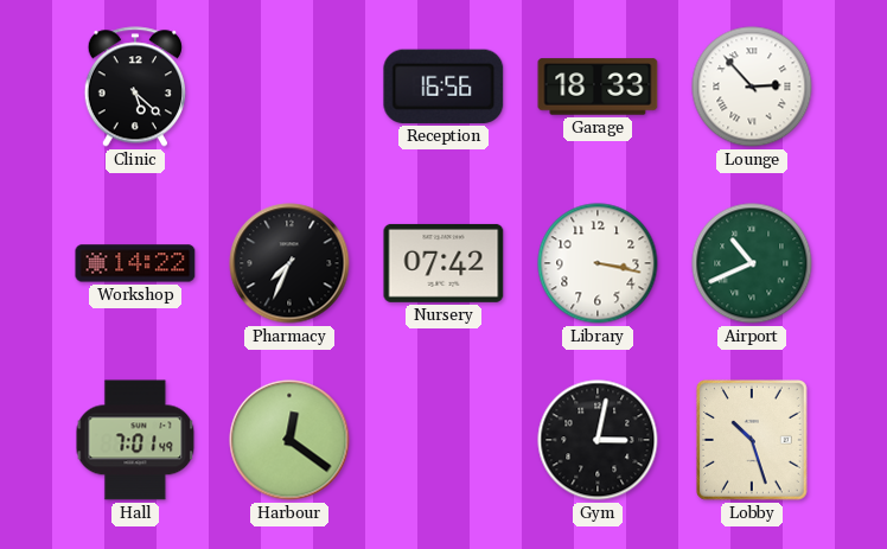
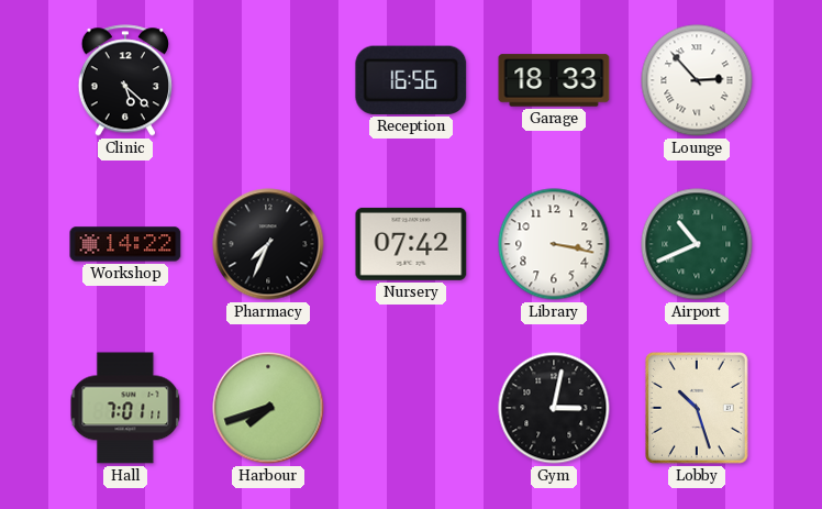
Hall: 7:01:49 -> 7:01:11
Harbour: 12:21 -> 7:42
